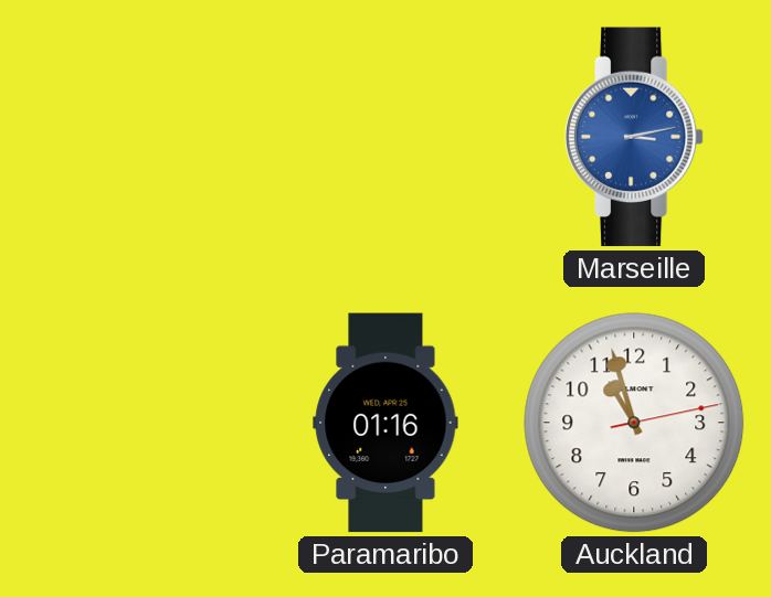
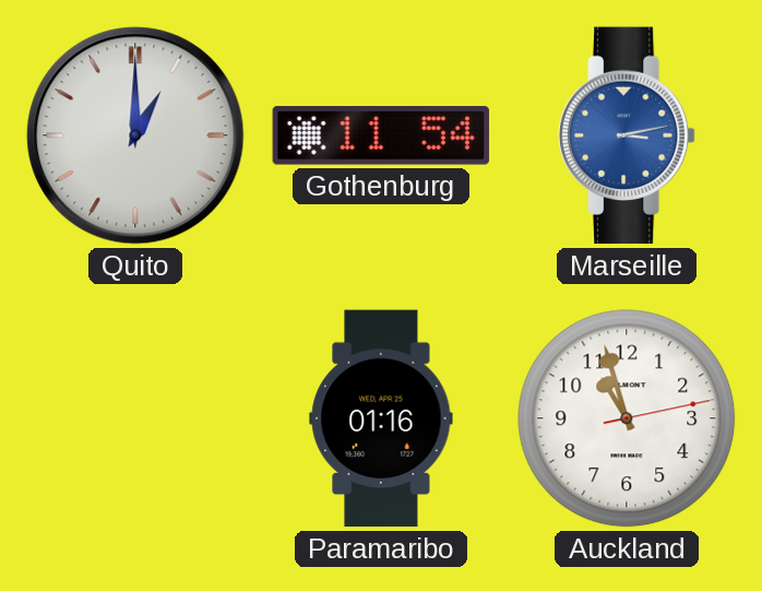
Quito: none -> 1:00
Gothenburg: none -> 11:54
